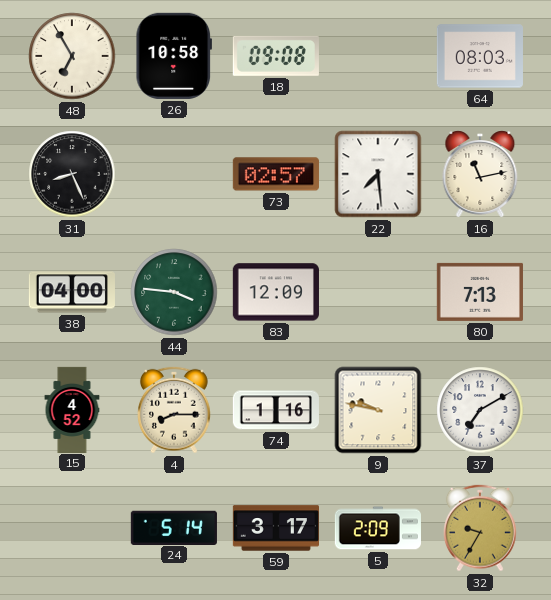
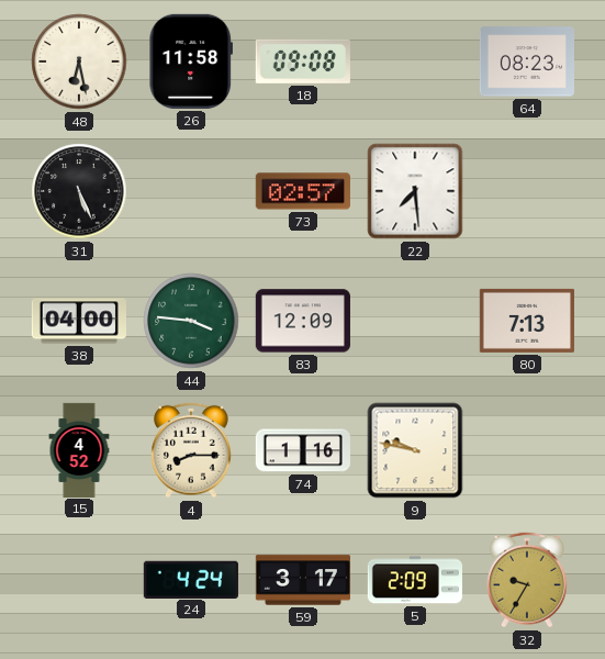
48: 6:55 -> 6:28
26: 10:58 -> 11:58
64: 08:03 -> 08:23
31: 8:26 -> 5:26
16: 11:13 -> none
37: 7:10 -> none
24: 5:14 -> 4:24
